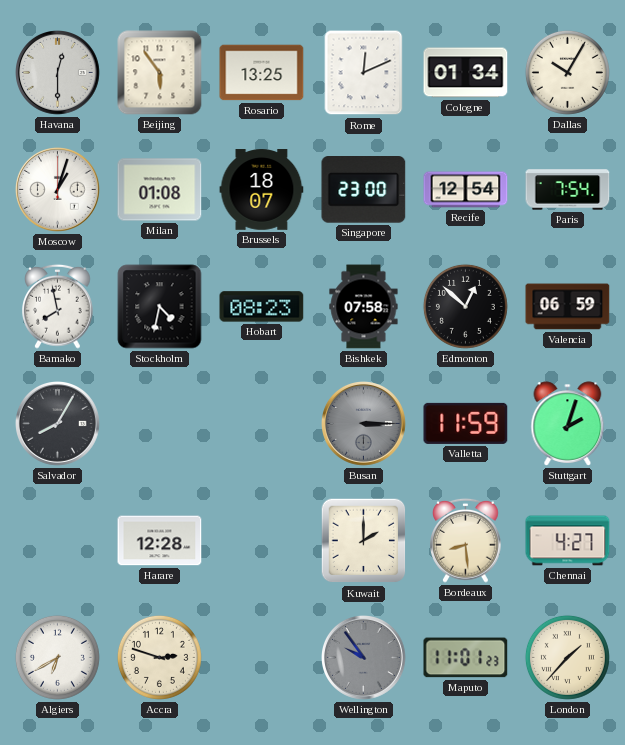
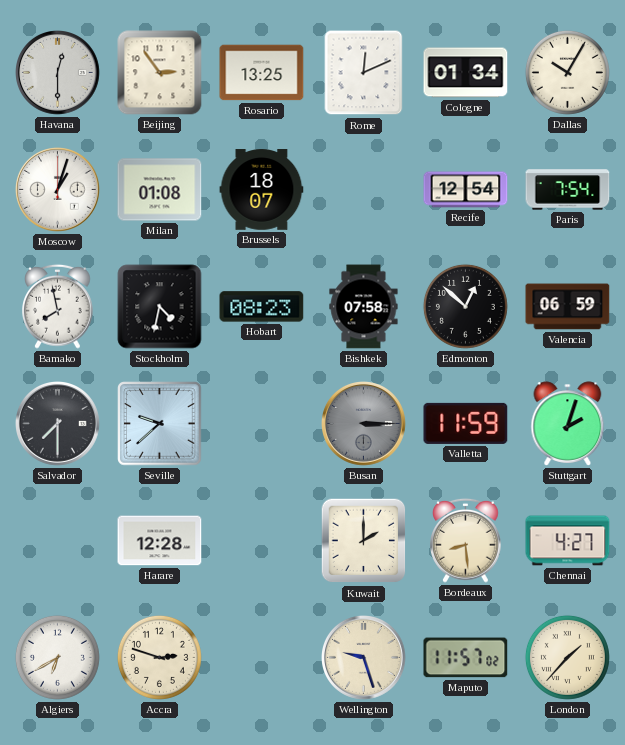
Beijing: 5:54 -> 2:54
Singapore: 23:00 -> none
Salvador: 8:05 -> 7:30
Seville: none -> 9:38
Wellington: 9:54 -> 9:27
Wellington dial: grey -> cream
Maputo: 11:01 -> 11:57
